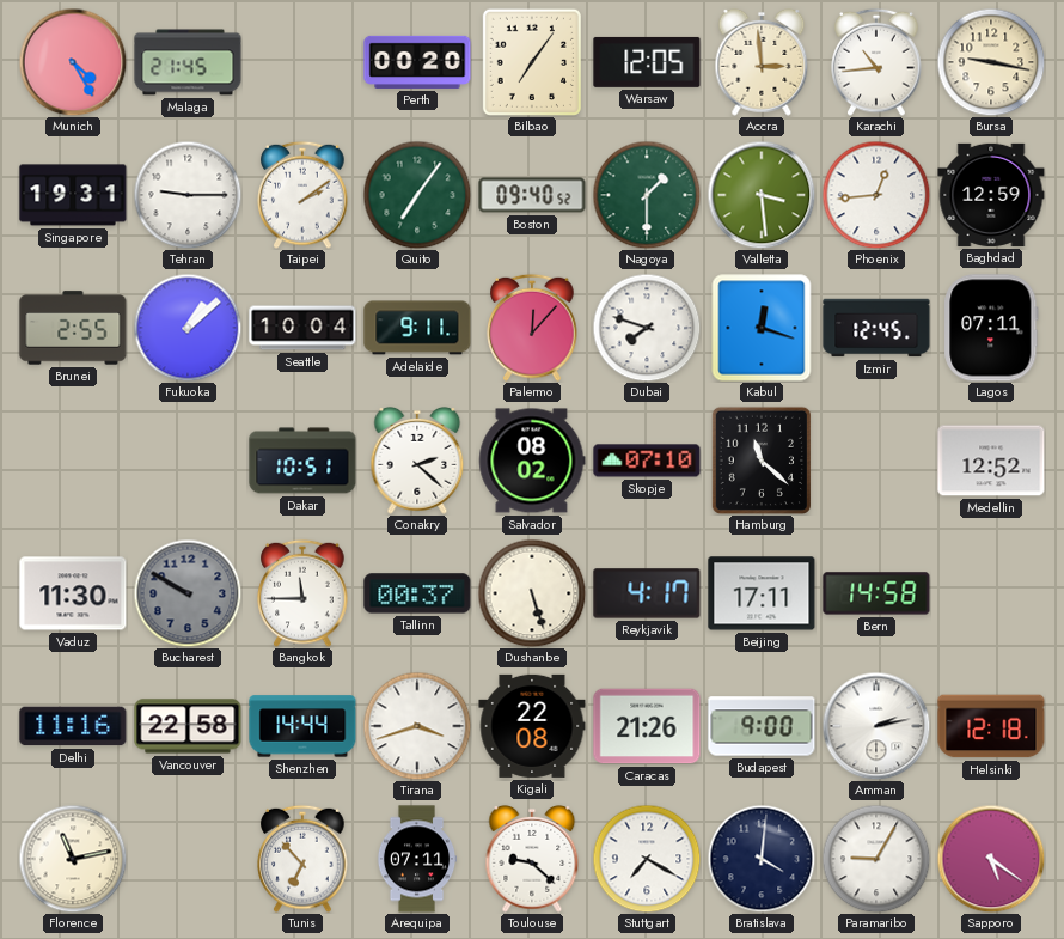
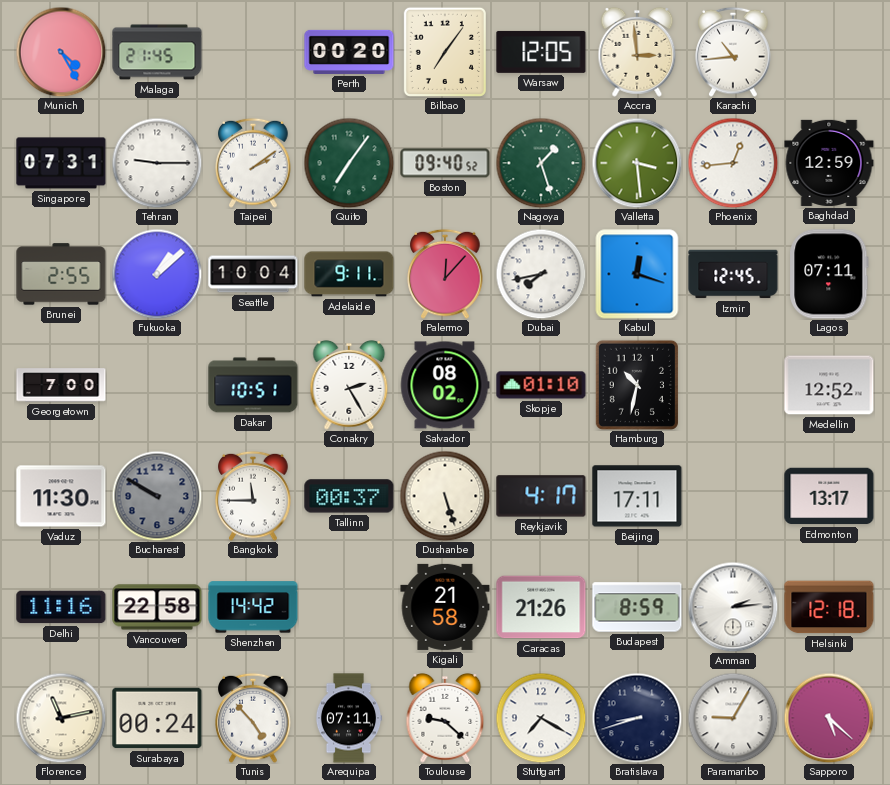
Bursa: 9:17 -> none
Singapore: 19:31 -> 07:31
Nagoya: 1:30 -> 1:27
Dubai: 7:48 -> 7:43
Georgetown: none -> 7:00
Conakry: 2:22 -> 2:25
Skopje: 07:10 -> 01:10
Hamburg: 11:22 -> 10:32
Bern: 14:58 -> none
Edmonton: none -> 13:17
Shenzhen: 14:44 -> 14:42
Tirana: 3:42 -> none
Kigali: 22:08 -> 21:58
Budapest: 9:00 -> 8:59
Amman: 2:13 -> 2:14
Surabaya: none -> 00:24
Tunis: 6:53 -> 4:53
Bratislava: 4:01 -> 8:42
Sapporo: 5:21 -> 5:22
